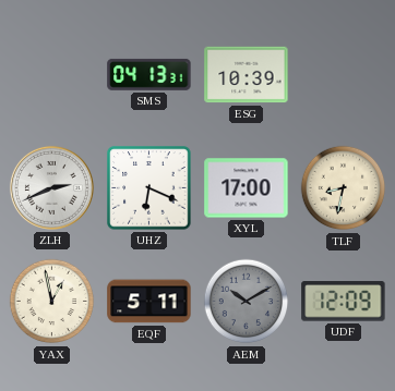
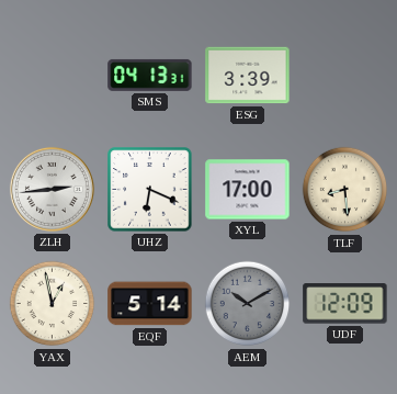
ESG: 10:39 -> 3:39
ZLH: 2:41 -> 2:44
TLF: 8:32 -> 8:29
EQF: 5:11 -> 5:14
